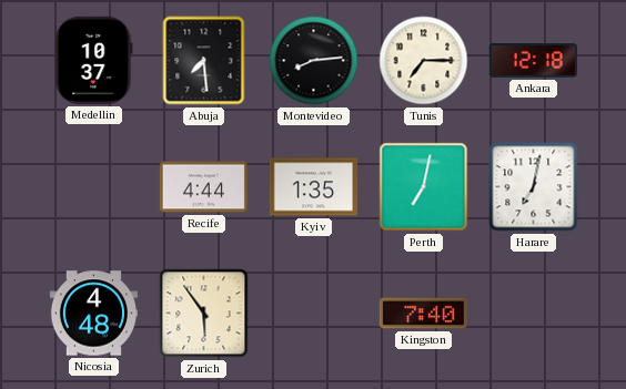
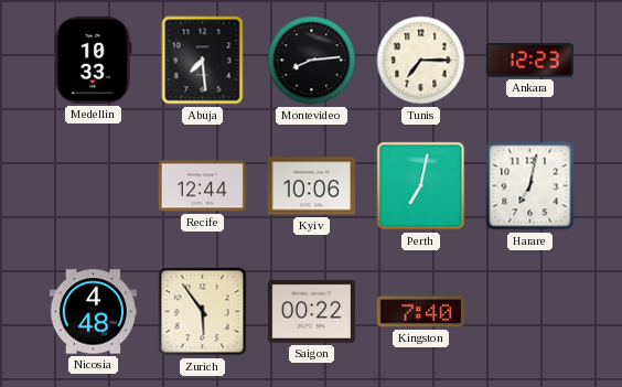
Medellin: 10:37 -> 10:33
Ankara: 12:18 -> 12:23
Recife: 4:44 -> 12:44
Kyiv: 1:35 -> 10:06
Saigon: none -> 00:22
